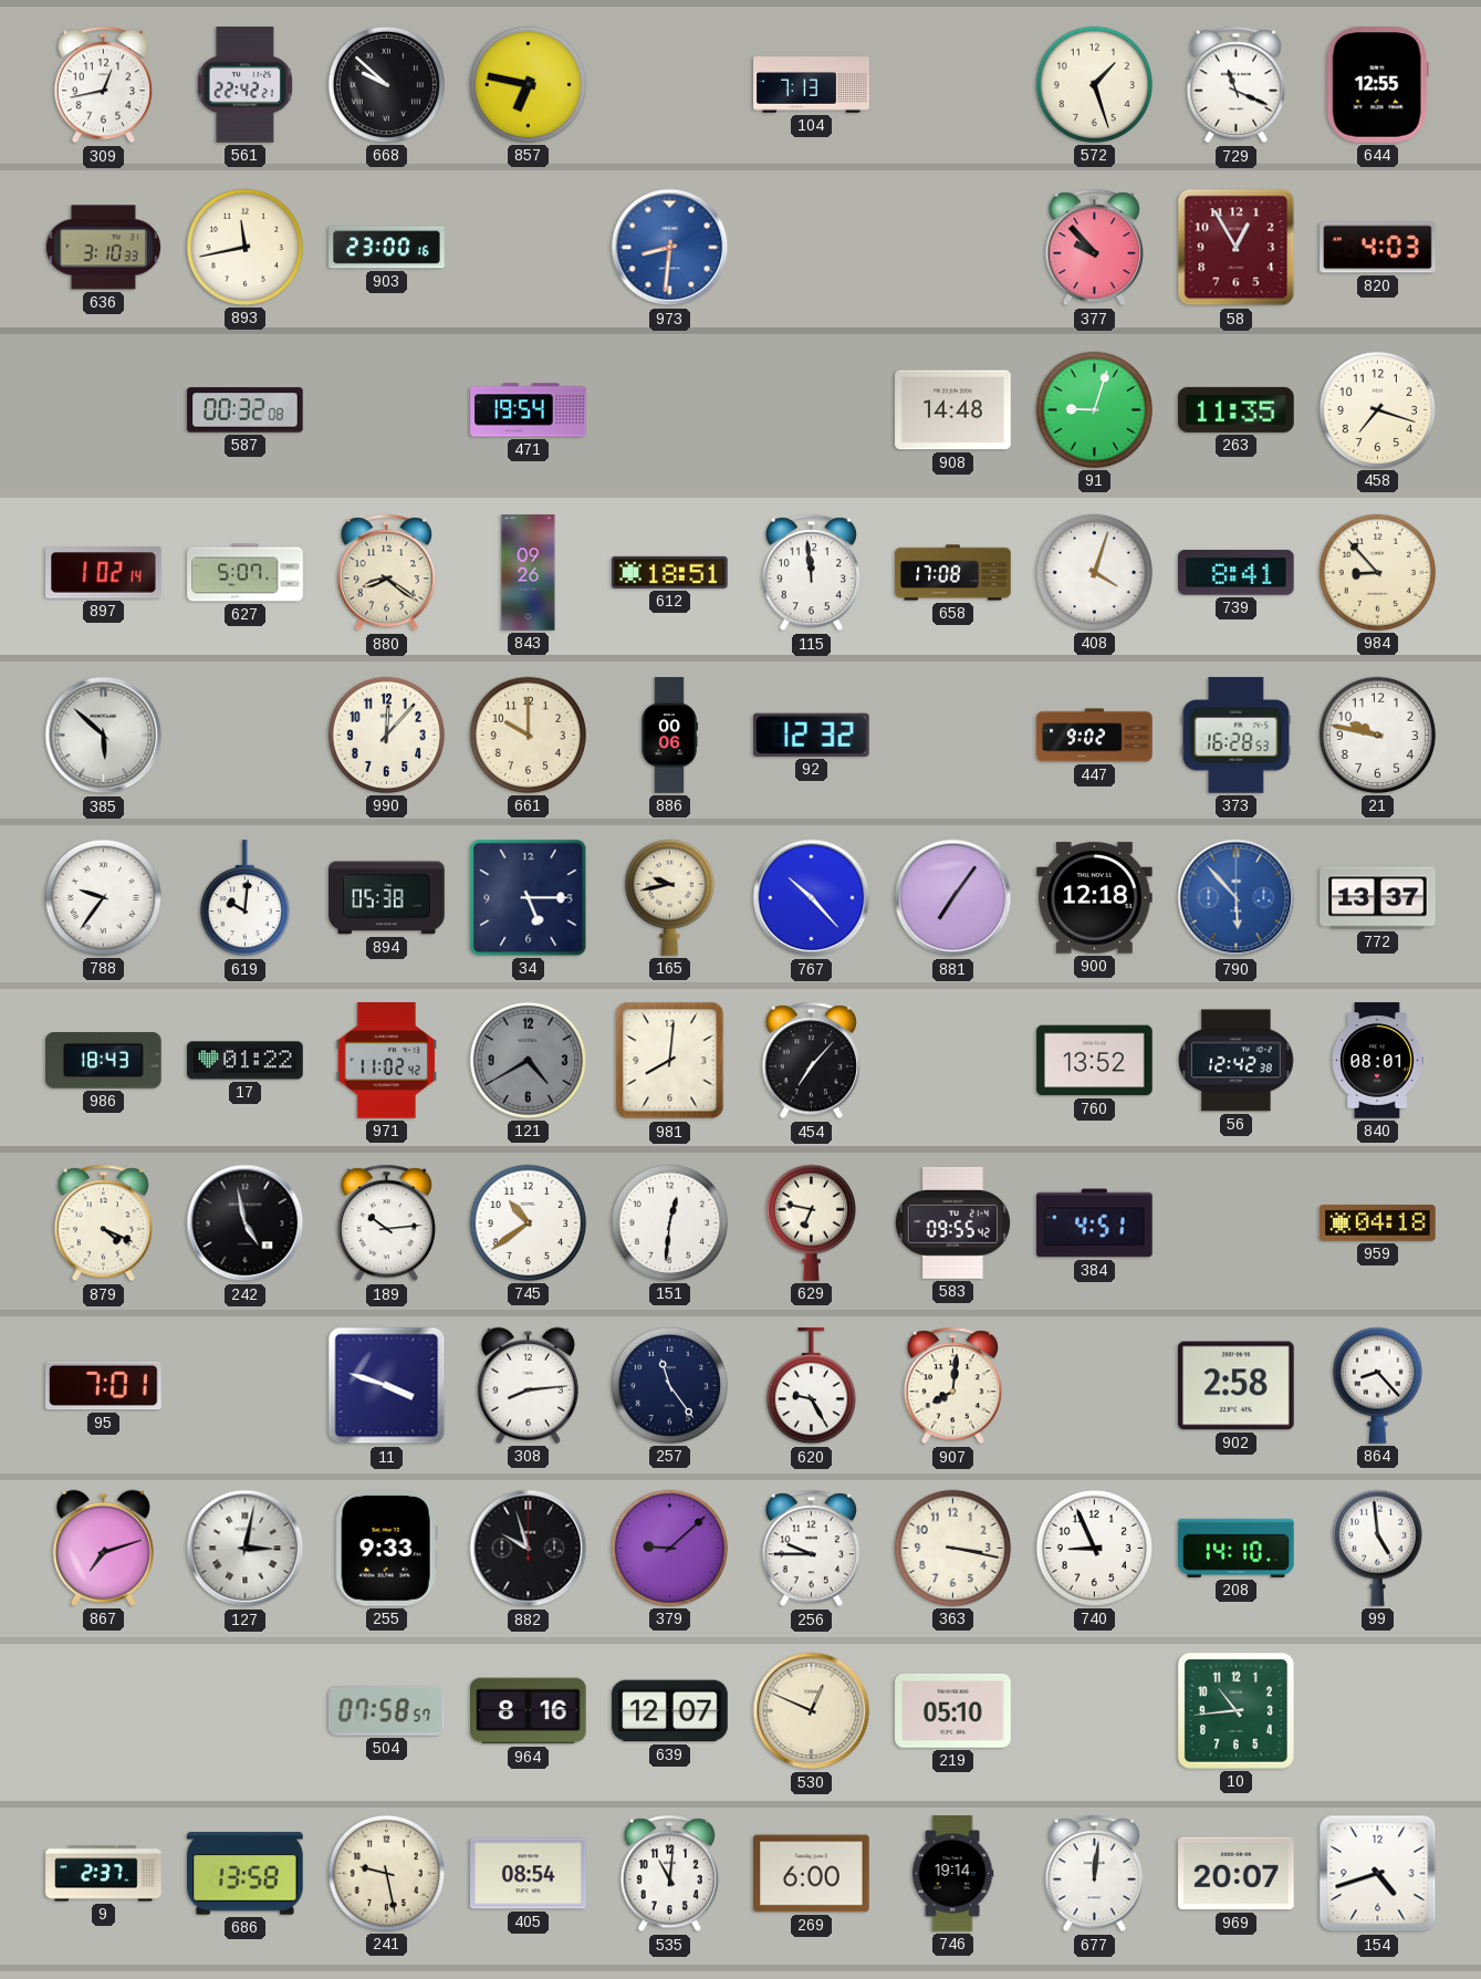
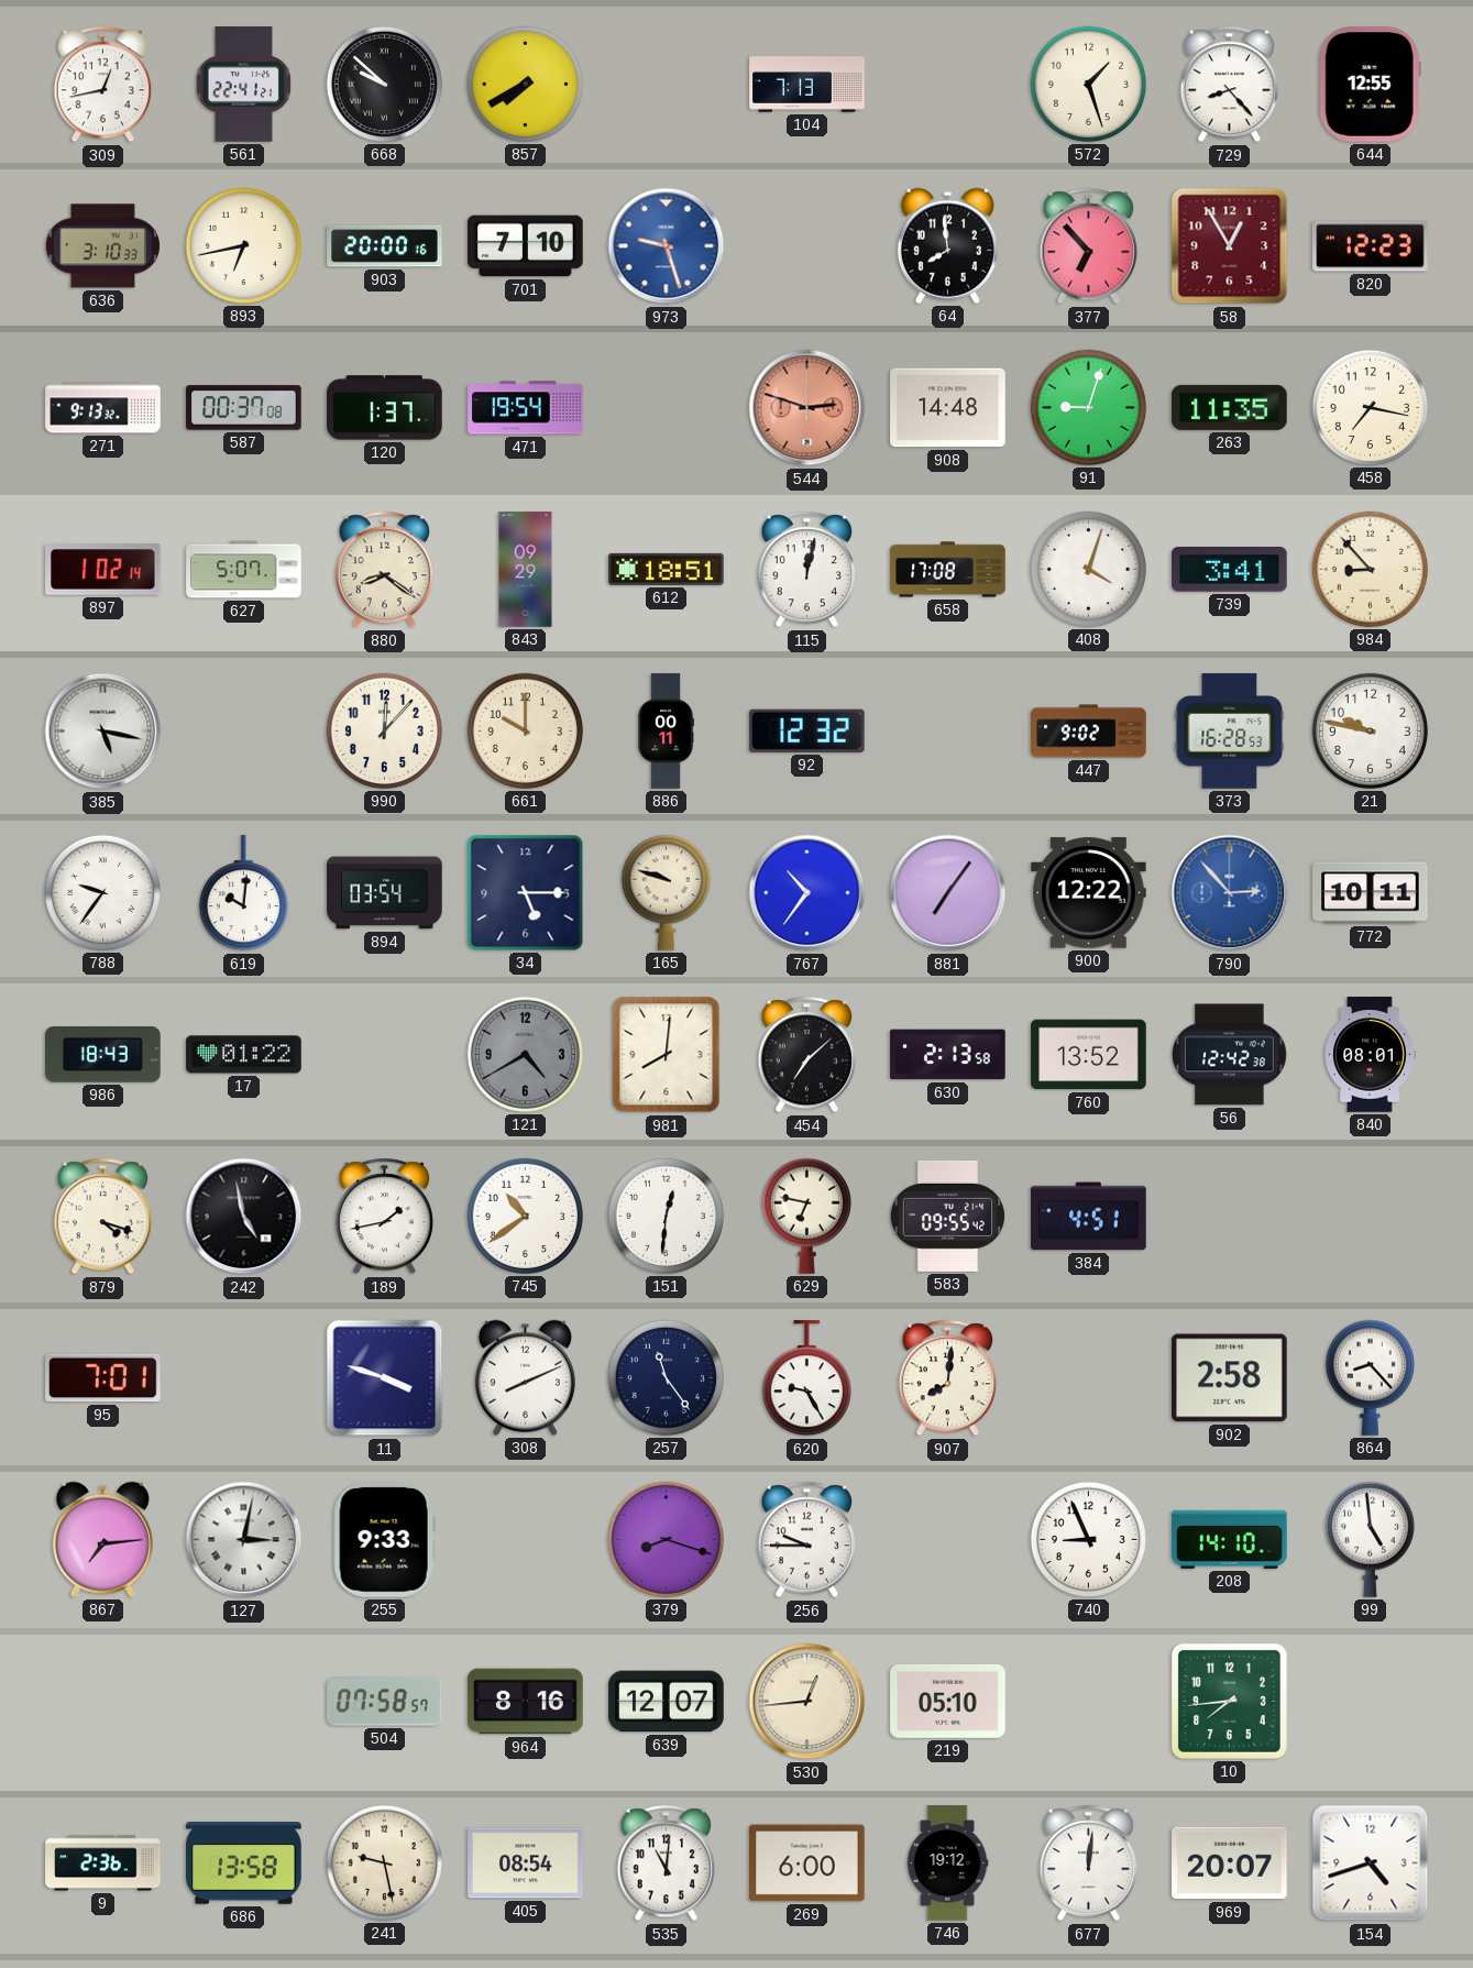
561: 22:42 -> 22:41
857: 6:47 -> 7:40
729: 11:19 -> 8:23
893: 11:43 -> 6:43
903: 23:00 -> 20:00
701: none -> 7:10
973: 8:31 -> 9:27
64: none -> 7:59
377: 9:53 -> 6:53
820: 4:03 -> 12:23
271: none -> 9:13
587: 00:32 -> 00:37
120: none -> 1:37
544: none -> 2:48
458: 7:18 -> 7:17
843: 09:26 -> 09:29
115: 11:59 -> 12:02
739: 8:41 -> 3:41
385: 5:52 -> 5:17
886: 00:06 -> 00:11
894: 05:38 -> 03:54
165: 9:43 -> 9:48
767: 10:23 -> 10:36
900: 12:18 -> 12:22
790: 5:53 -> 2:53
772: 13:37 -> 10:11
971: 11:02 -> none
454: 7:07 -> 7:08
630: none -> 2:13
879: 4:19 -> 4:18
189: 10:14 -> 1:43
959: 04:18 -> none
308: 8:14 -> 8:11
867: 7:12 -> 7:14
882: 9:57 -> none
379: 9:08 -> 8:18
363: 3:17 -> none
530: 12:49 -> 12:44
10: 10:44 -> 7:44
9: 2:37 -> 2:36
746: 19:14 -> 19:12
